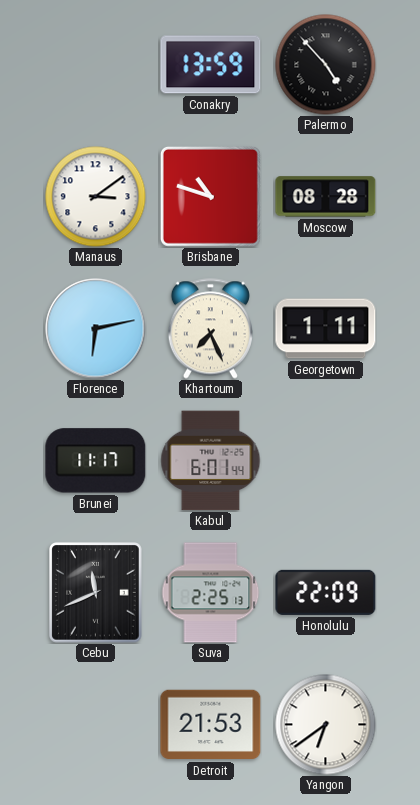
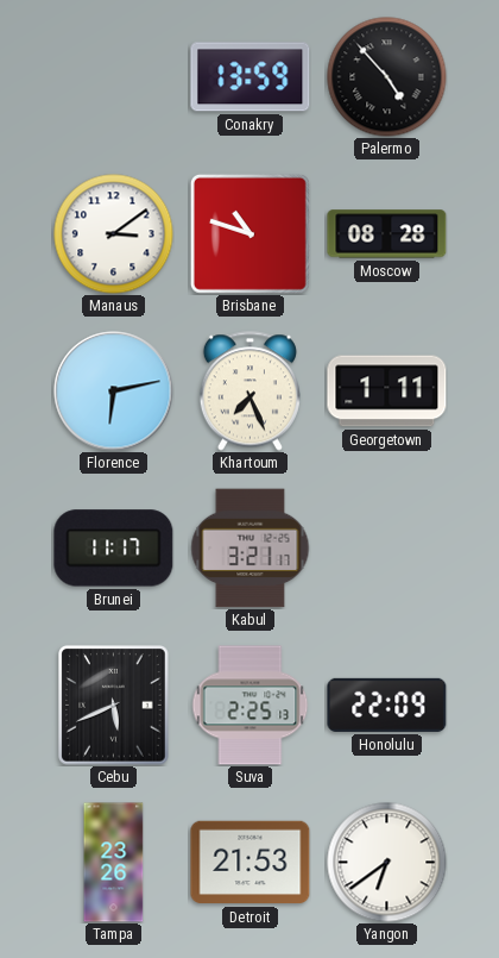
Kabul: 6:01 -> 3:21
Cebu: 11:41 -> 5:41
Tampa: none -> 23:26
